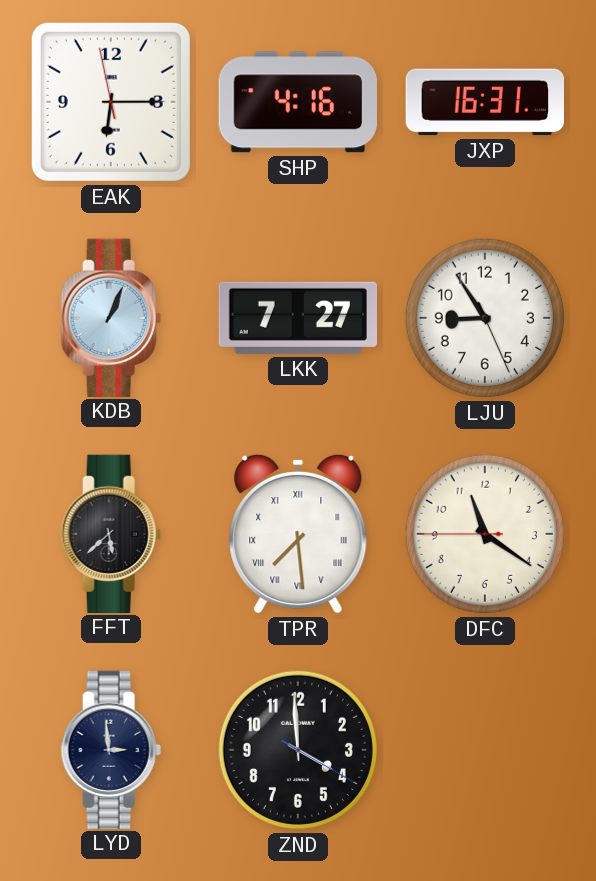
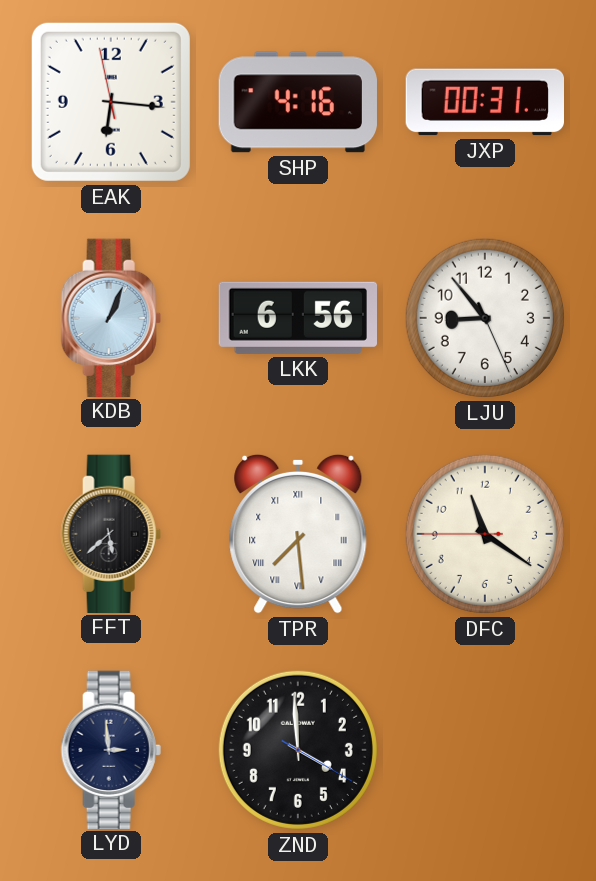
EAK: 6:14 -> 6:15
JXP: 16:31 -> 00:31
LKK: 7:27 -> 6:56
LJU: 8:54 -> 8:53
